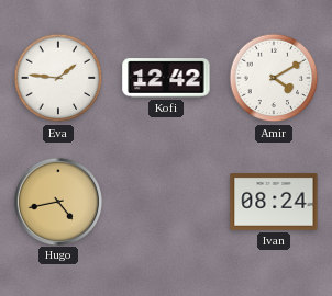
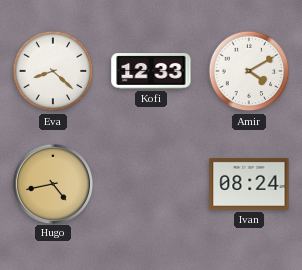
Eva: 1:46 -> 8:22
Kofi: 12:42 -> 12:33
